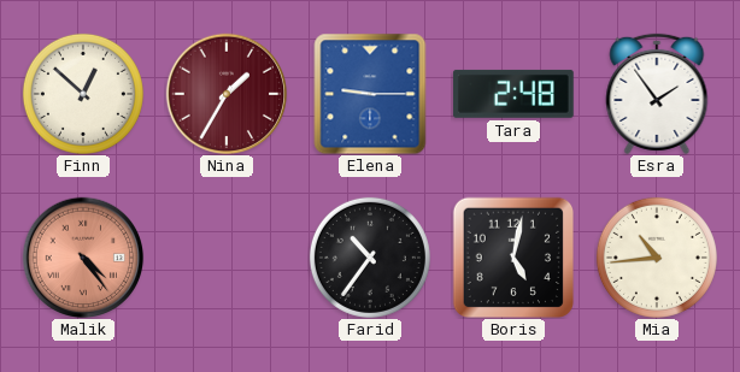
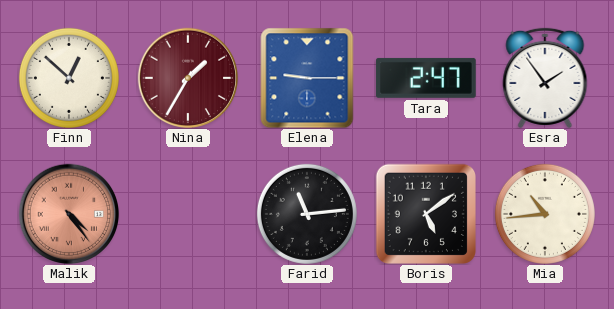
Tara: 2:48 -> 2:47
Farid: 10:36 -> 11:14
Boris: 5:02 -> 5:09
